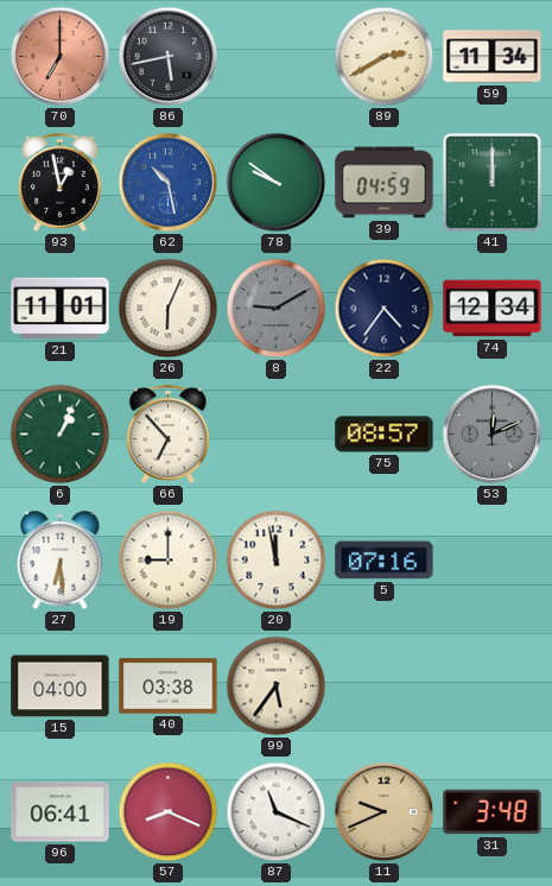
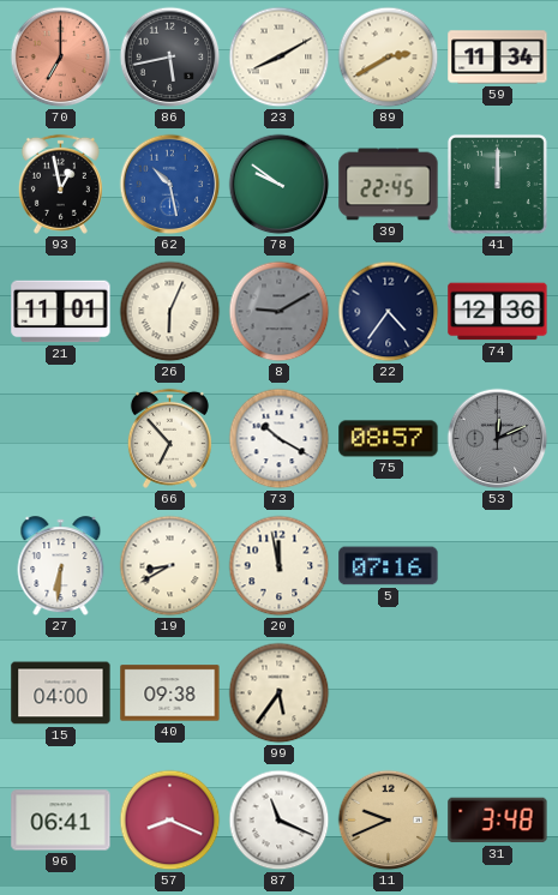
23: none -> 8:10
39: 04:59 -> 22:45
74: 12:34 -> 12:36
6: 1:04 -> none
73: none -> 10:20
27: 6:29 -> 6:31
19: 9:00 -> 8:40
40: 03:38 -> 09:38
